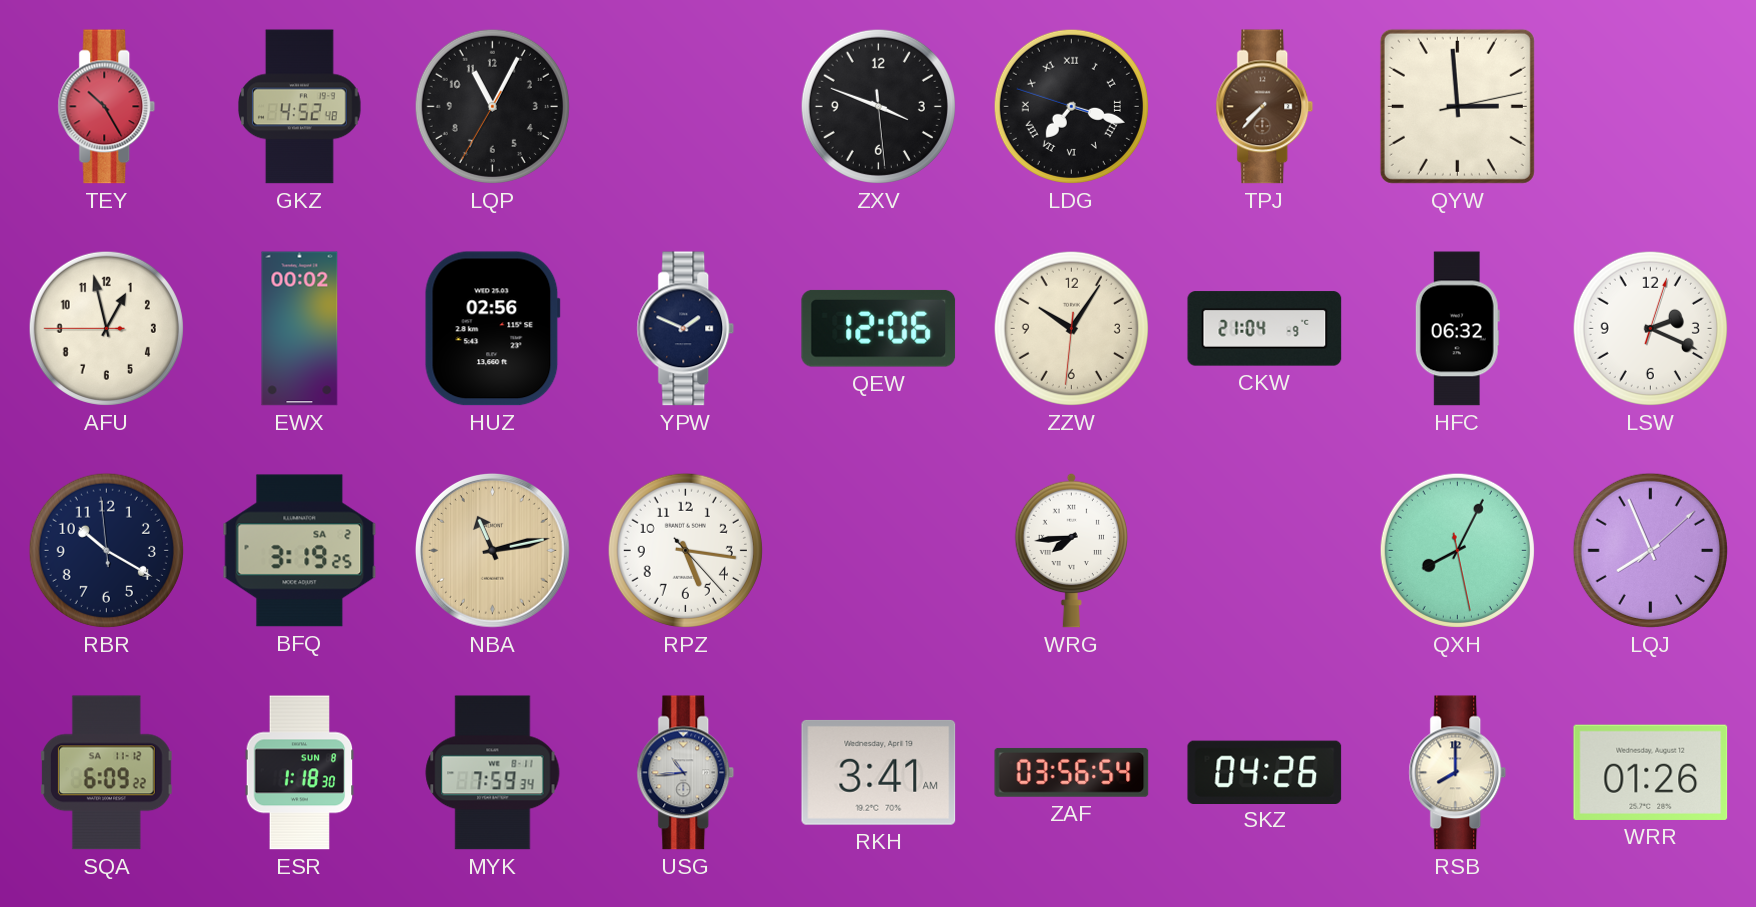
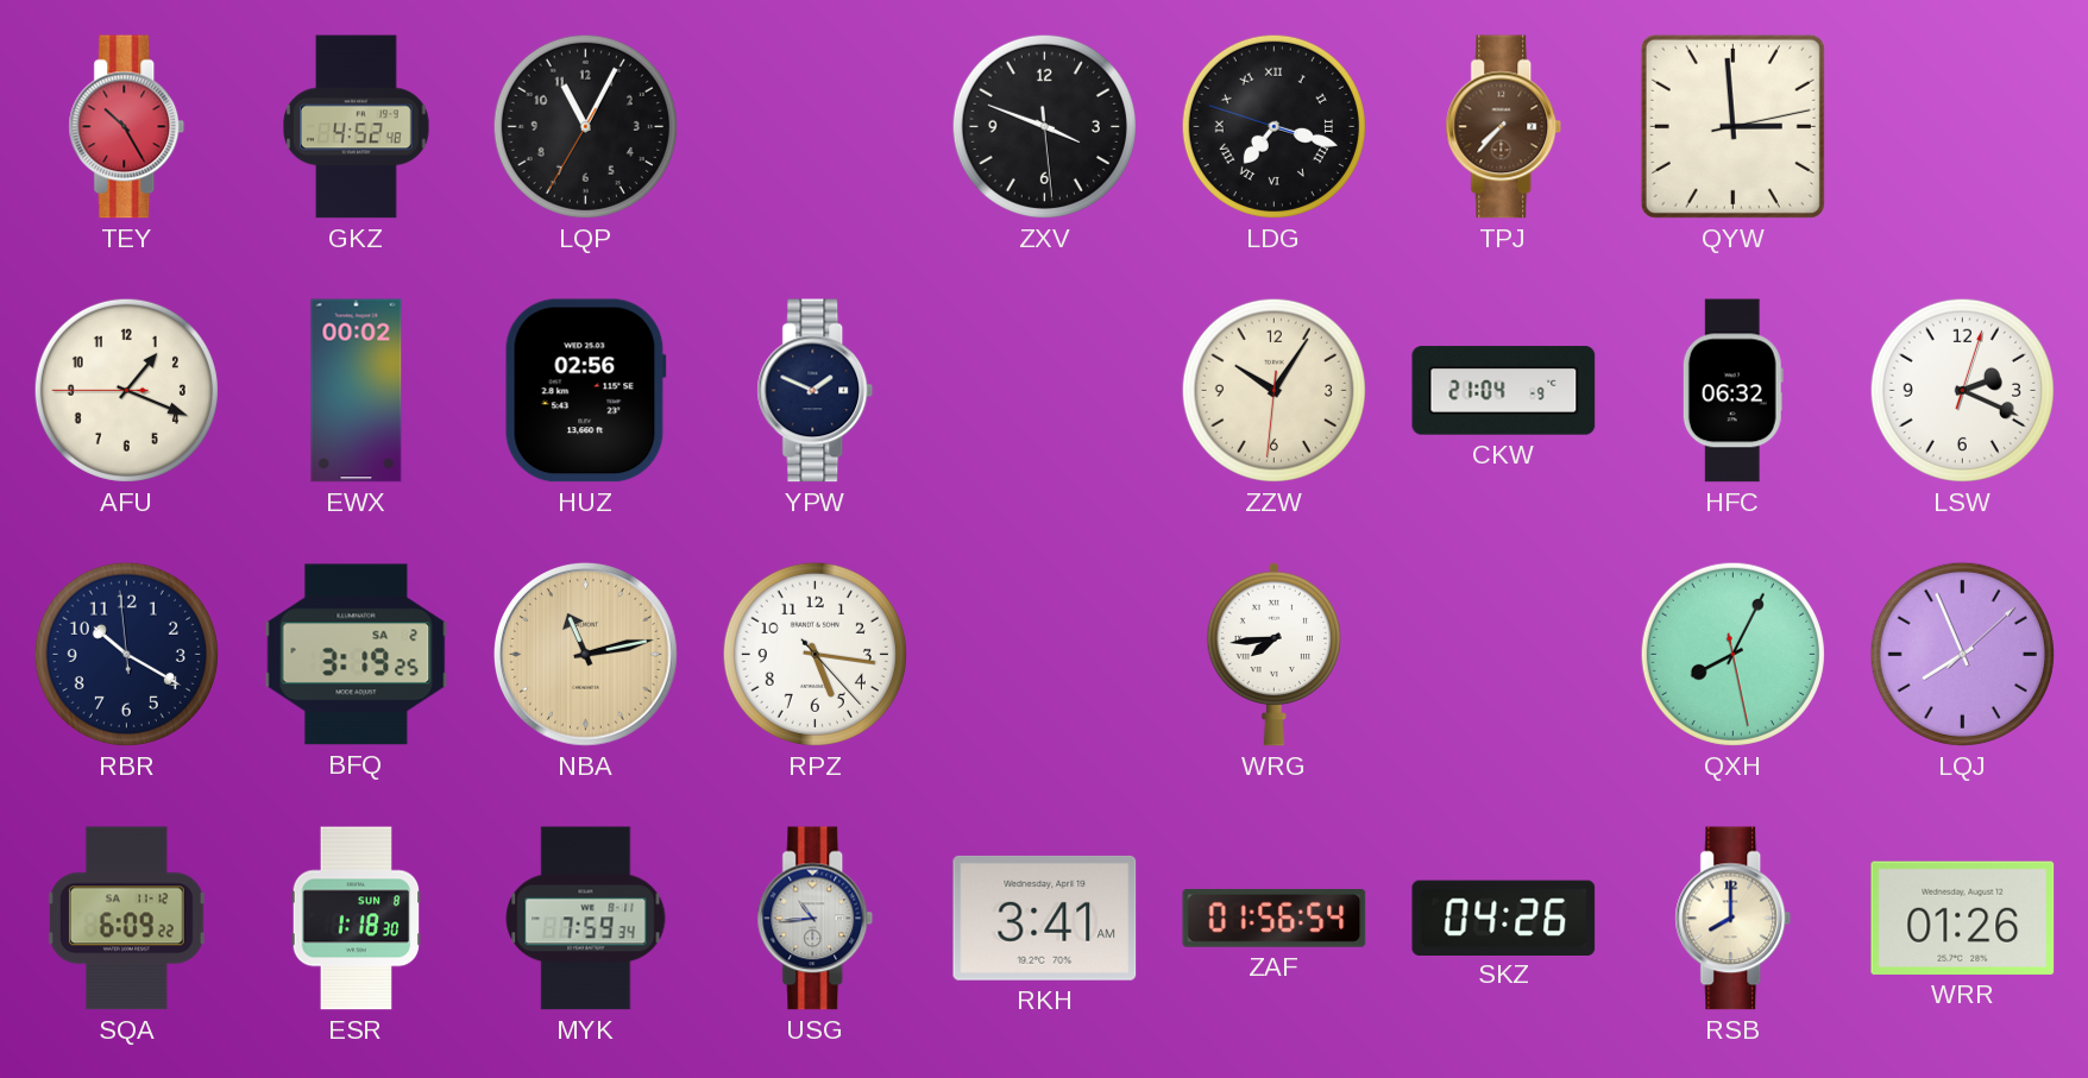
AFU: 12:57 -> 1:18
QEW: 12:06 -> none
ZAF: 03:56 -> 01:56
